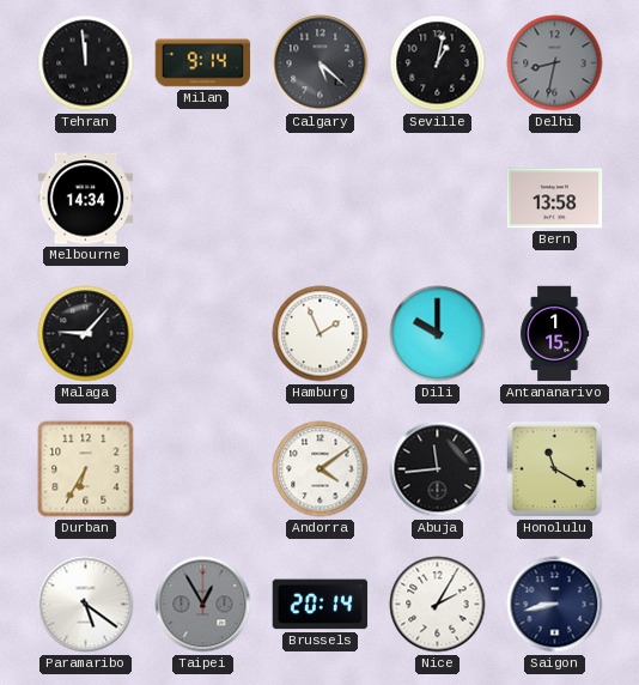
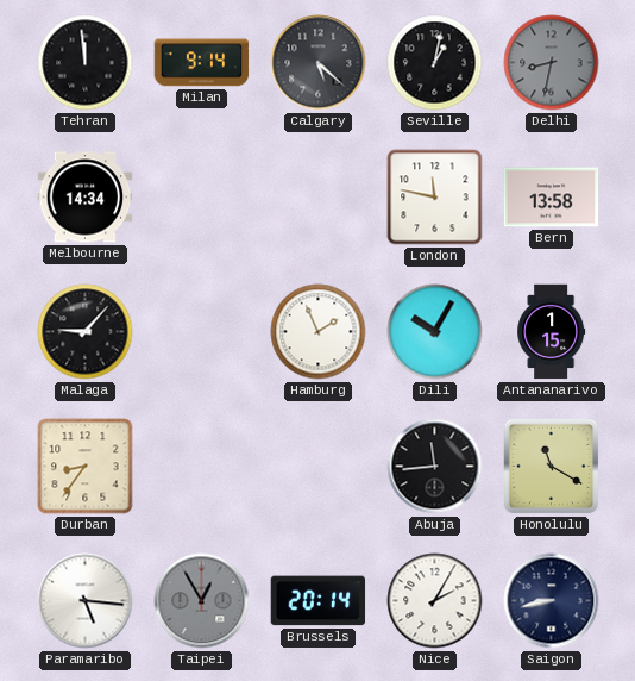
London: none -> 11:47
Dili: 10:00 -> 10:05
Durban: 6:35 -> 8:36
Andorra: 4:09 -> none
Paramaribo: 5:21 -> 5:16
